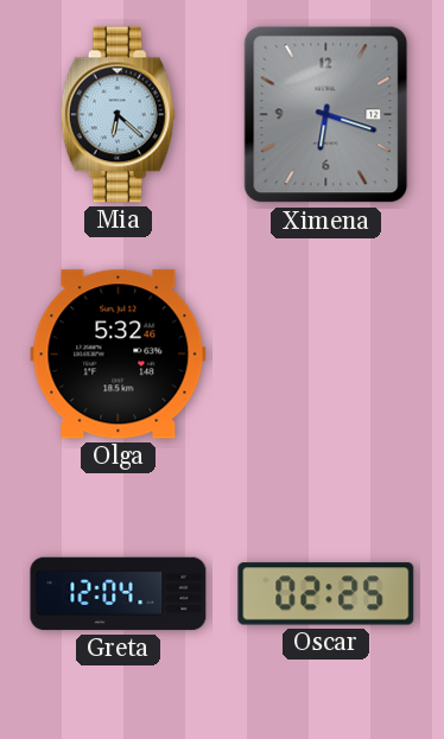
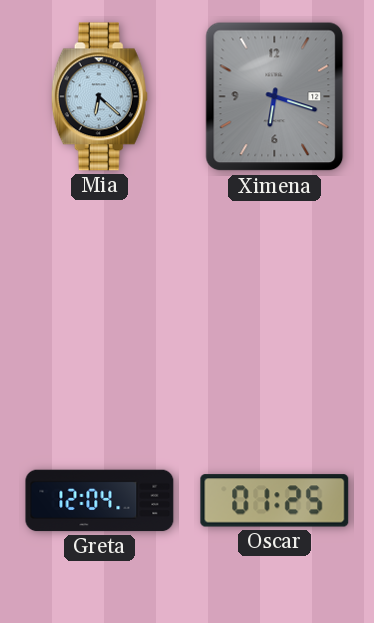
Olga: 5:32 -> none
Oscar: 02:25 -> 01:25
